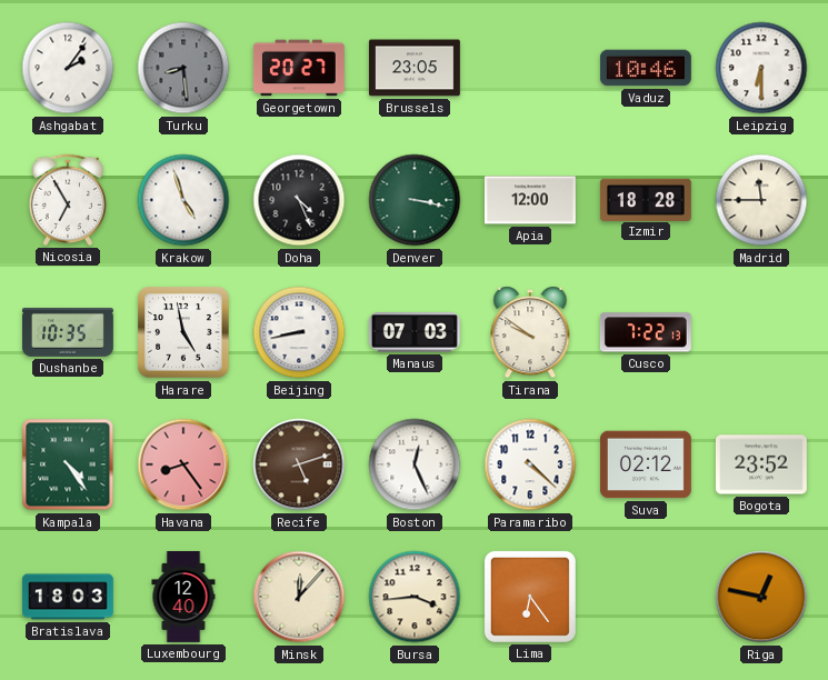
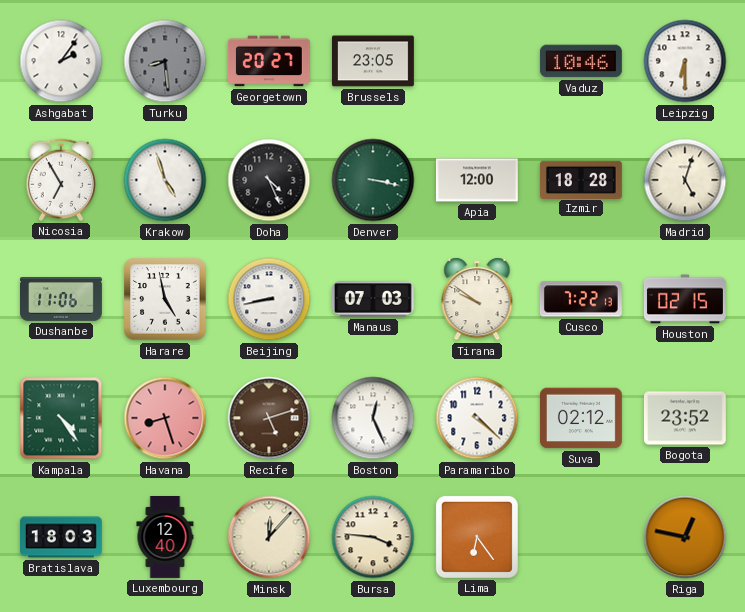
Madrid: 11:45 -> 5:03
Dushanbe: 10:35 -> 11:06
Houston: none -> 02:15
Havana: 8:24 -> 8:27
Bursa: 3:44 -> 3:46
